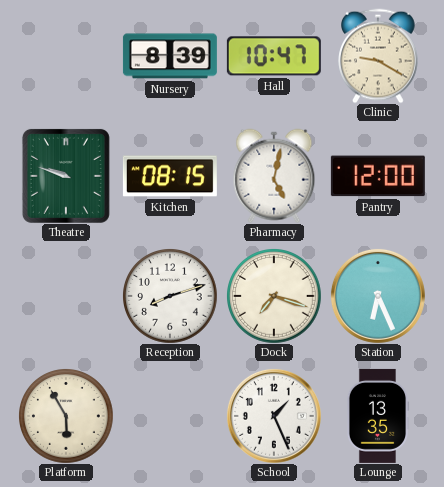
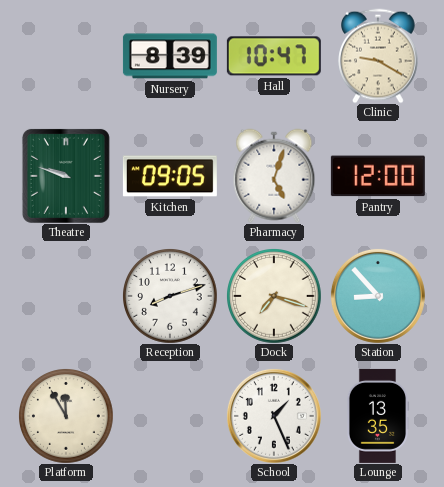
Kitchen: 08:15 -> 09:05
Pharmacy: 5:02 -> 5:03
Station: 6:26 -> 8:53
Platform: 5:55 -> 11:55
